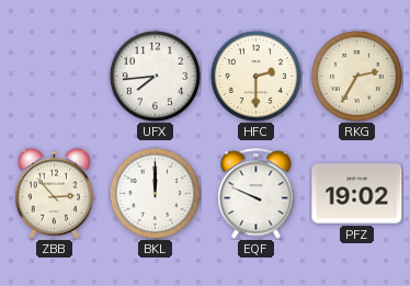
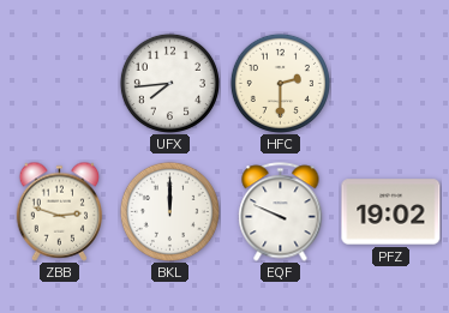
RKG: 2:35 -> none
ZBB: 2:53 -> 2:48
